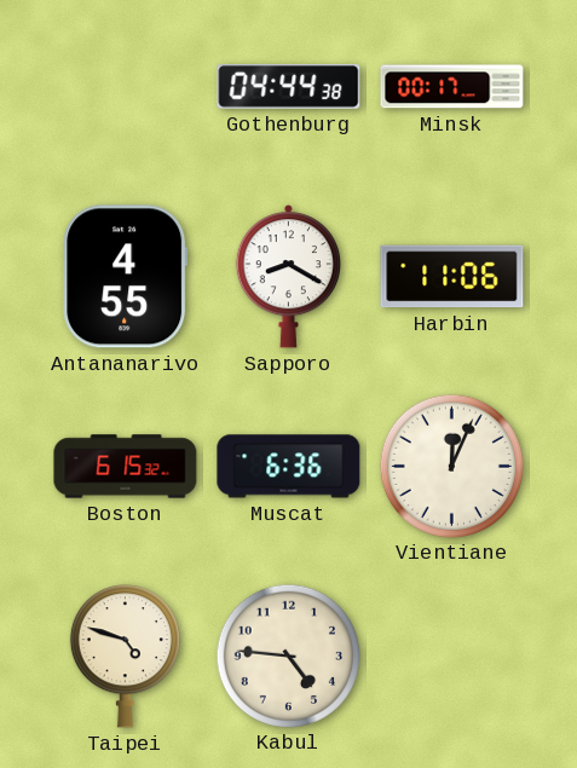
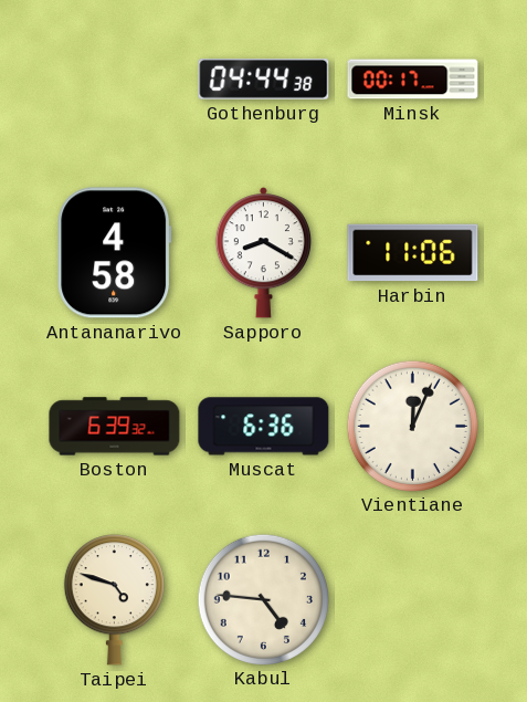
Antananarivo: 4:55 -> 4:58
Boston: 6:15 -> 6:39
